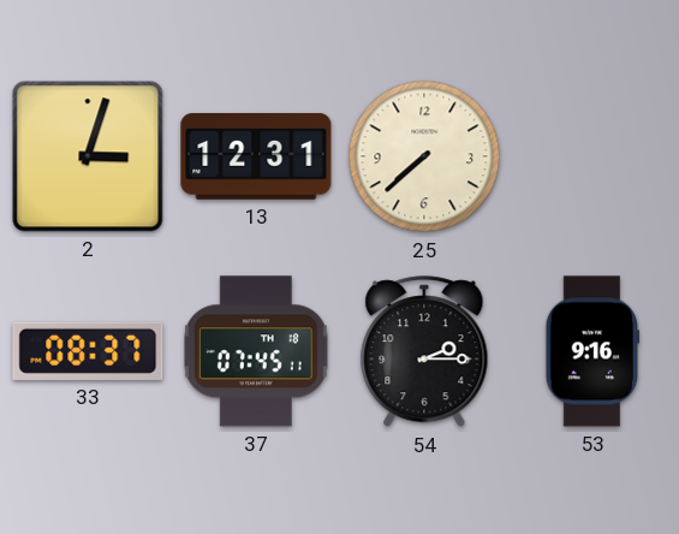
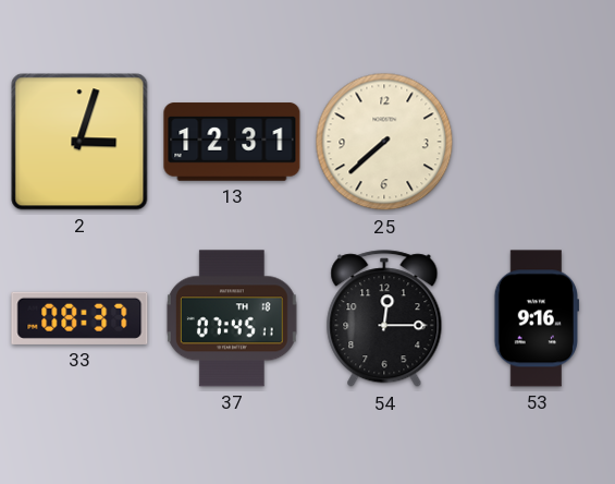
54: 2:15 -> 12:15
